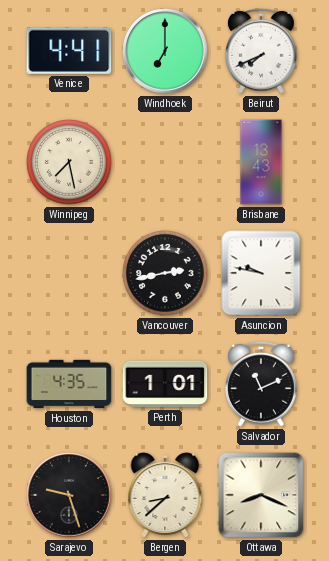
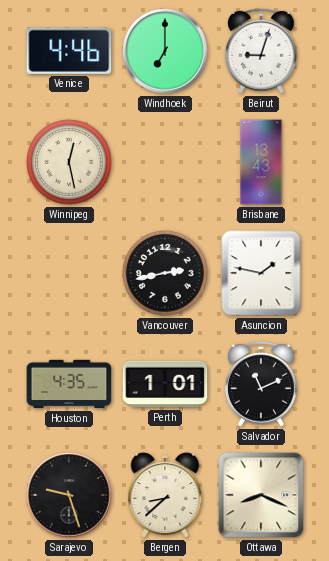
Venice: 4:41 -> 4:46
Beirut: 7:41 -> 9:03
Winnipeg: 7:28 -> 12:28
Asuncion: 9:47 -> 1:47
